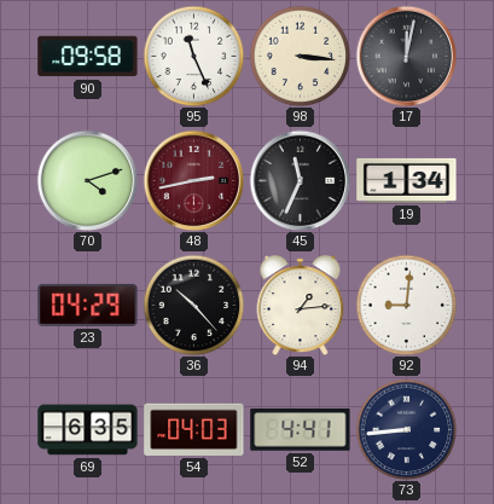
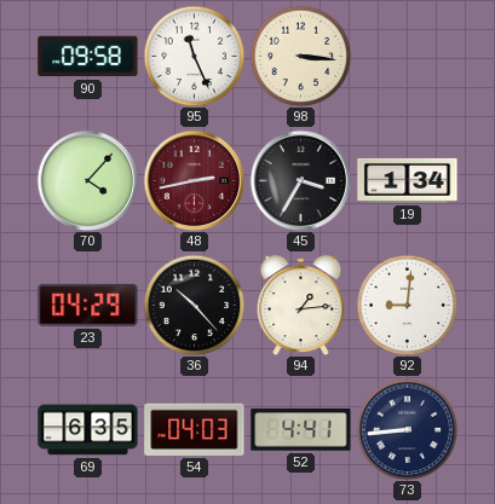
17: 12:02 -> none
70: 4:12 -> 4:07
45: 11:34 -> 3:35
